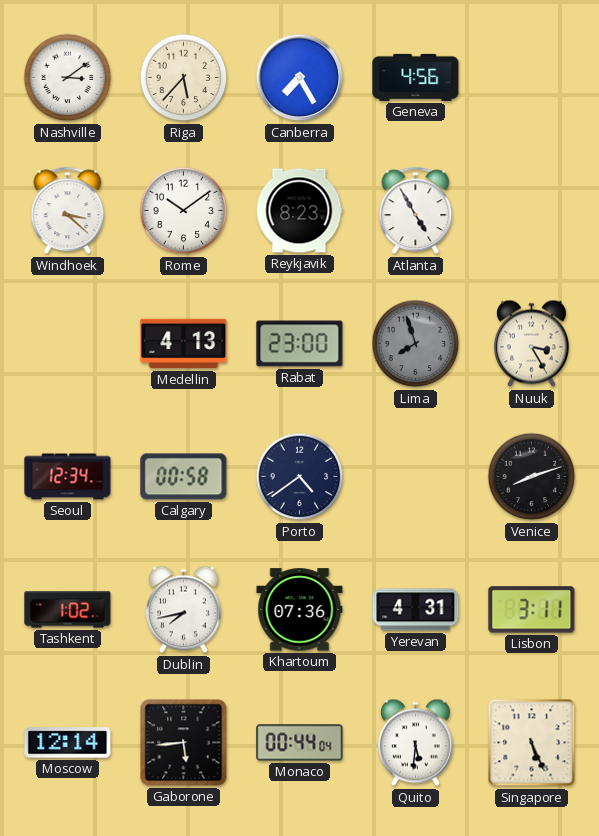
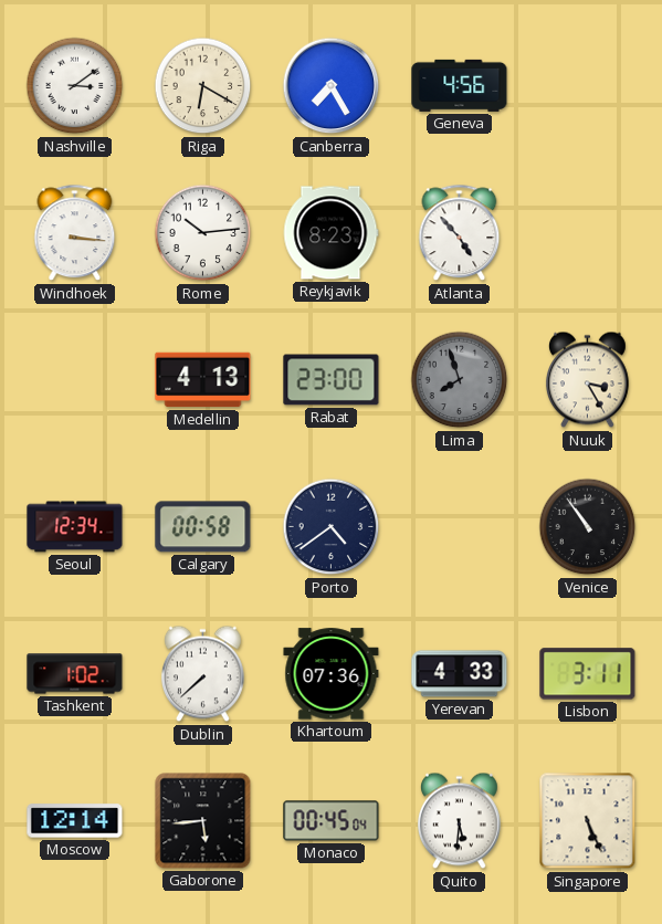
Riga: 5:37 -> 6:20
Windhoek: 3:22 -> 3:16
Rome: 10:09 -> 10:14
Atlanta: 4:55 -> 4:53
Venice: 8:12 -> 10:54
Dublin: 7:43 -> 7:38
Yerevan: 4:31 -> 4:33
Monaco: 00:44 -> 00:45
